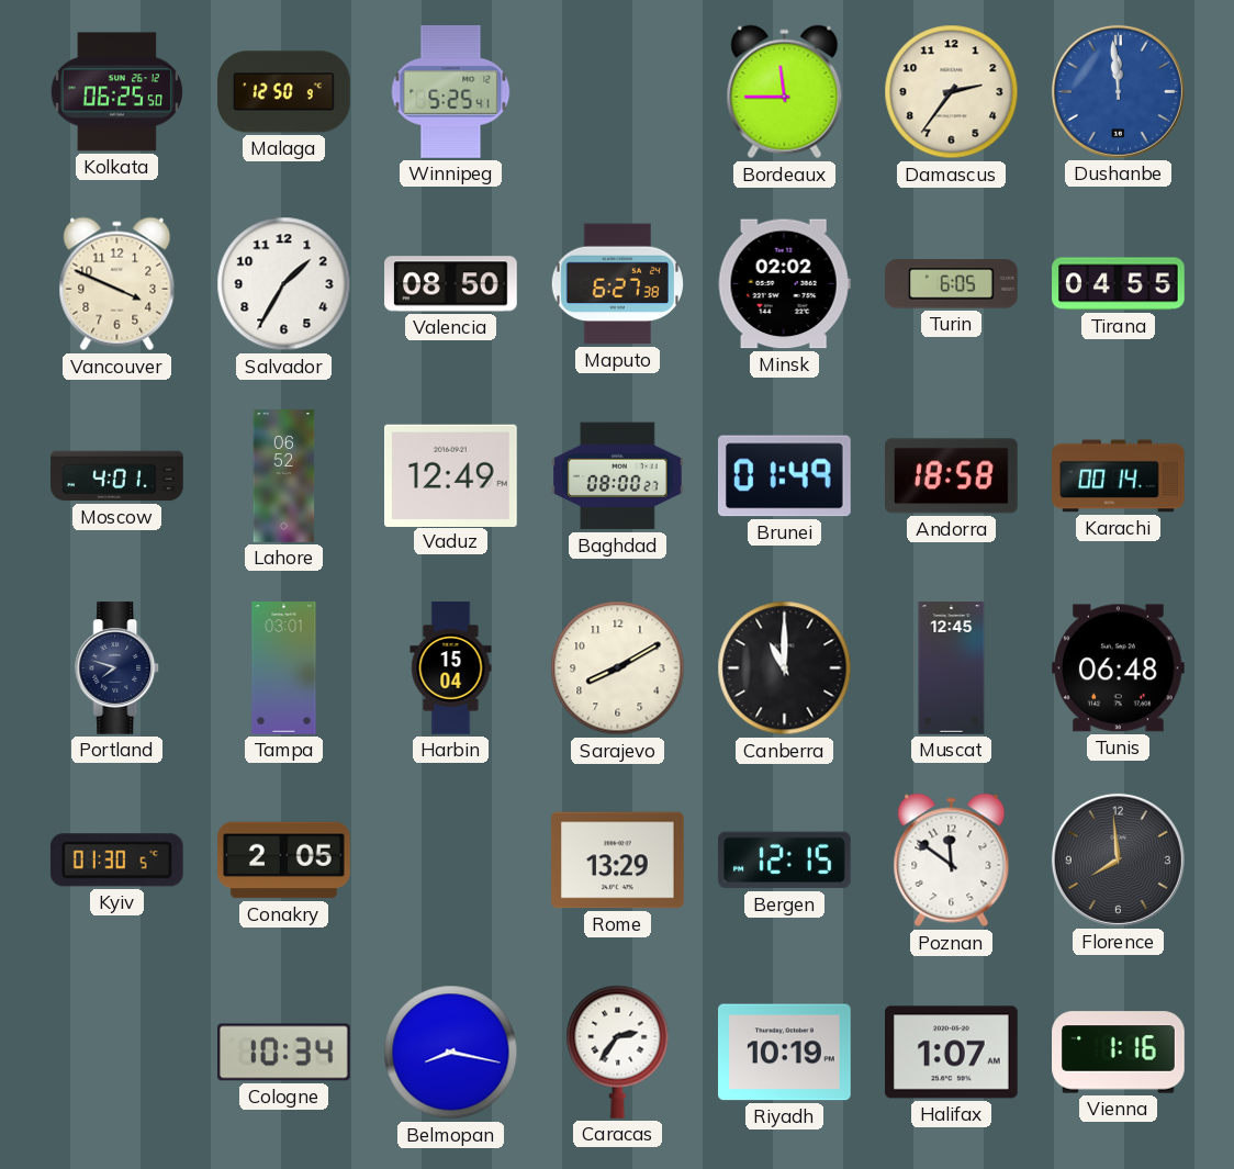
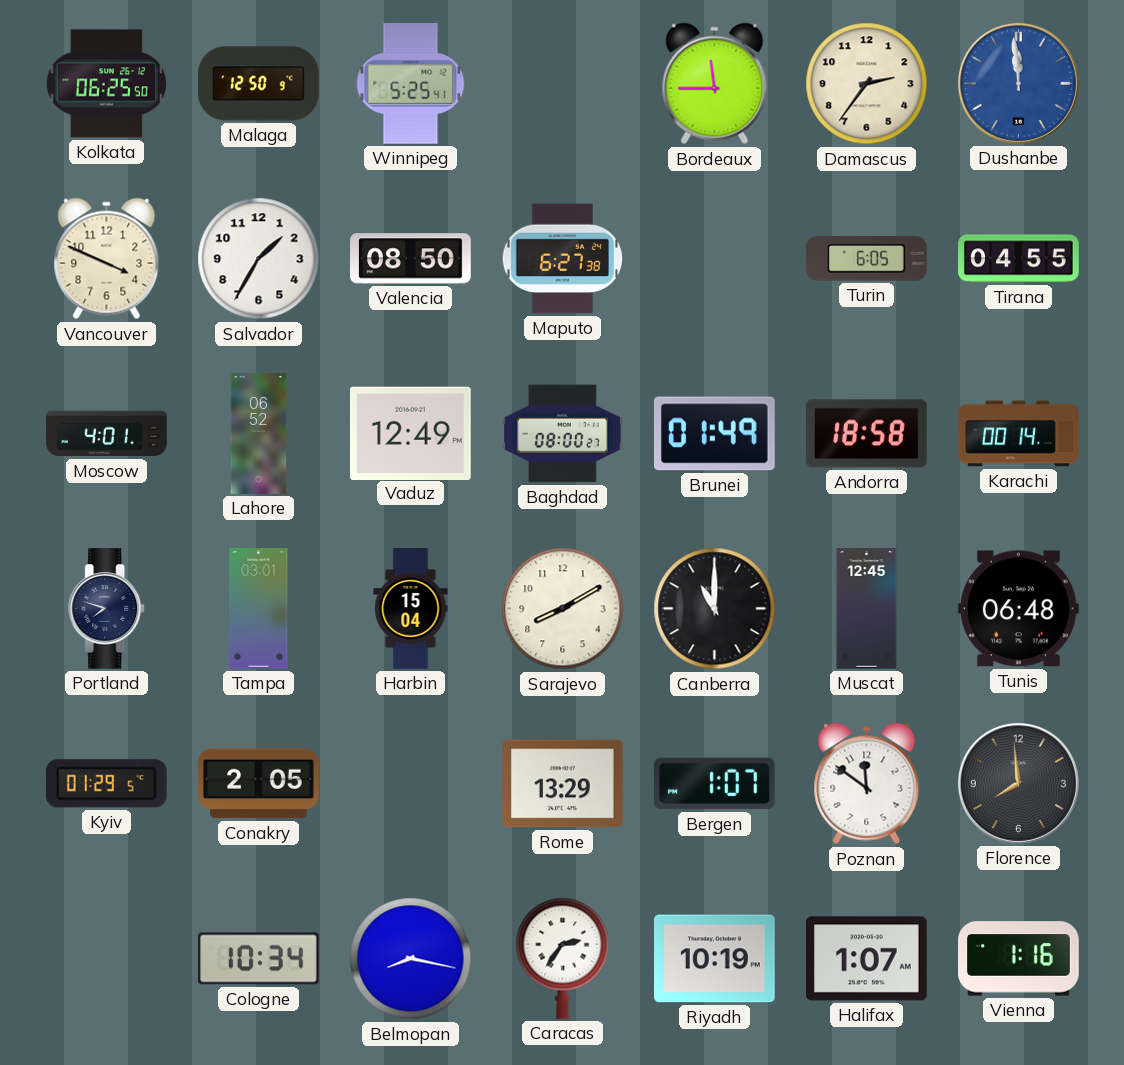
Minsk: 02:02 -> none
Kyiv: 01:30 -> 01:29
Bergen: 12:15 -> 1:07
